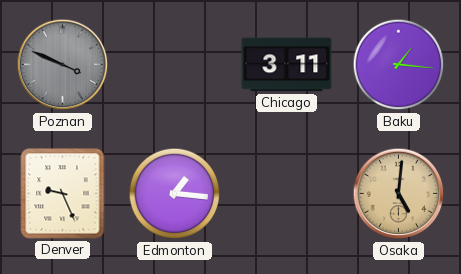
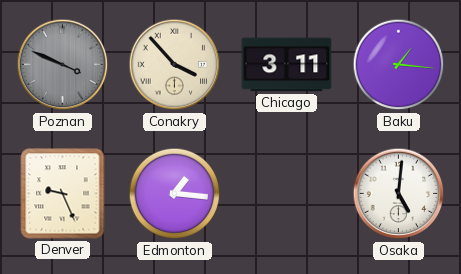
Conakry: none -> 3:53
Osaka dial: champagne -> white
